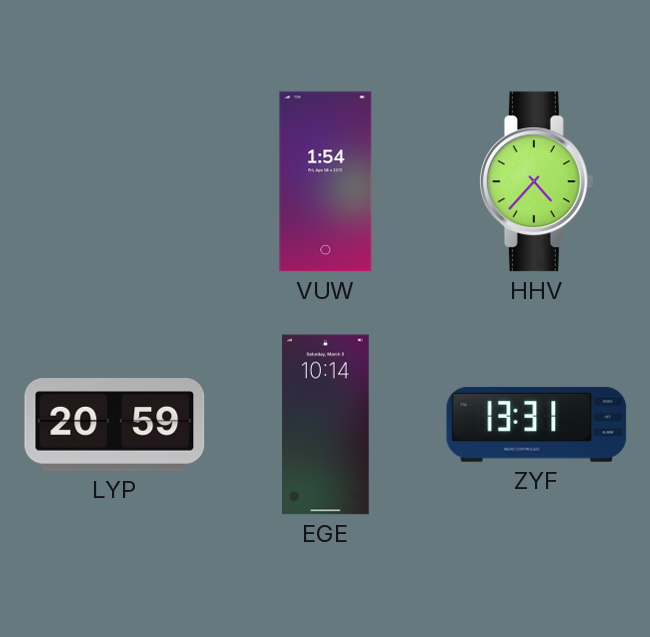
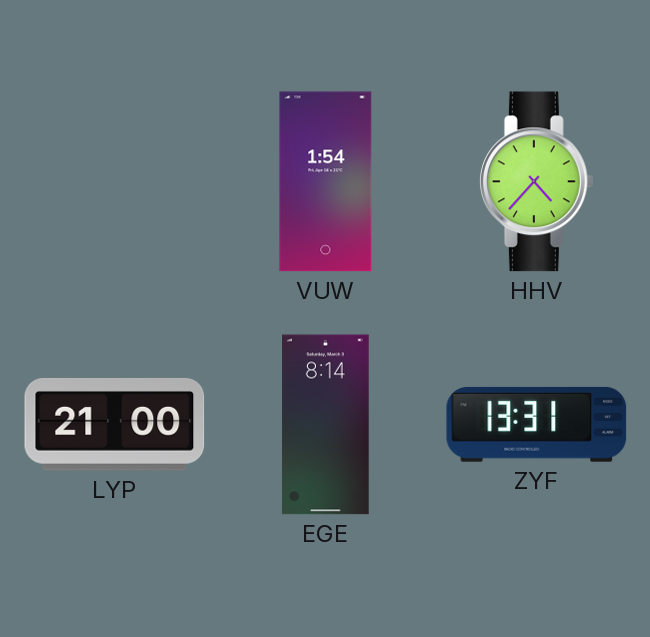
LYP: 20:59 -> 21:00
EGE: 10:14 -> 8:14
